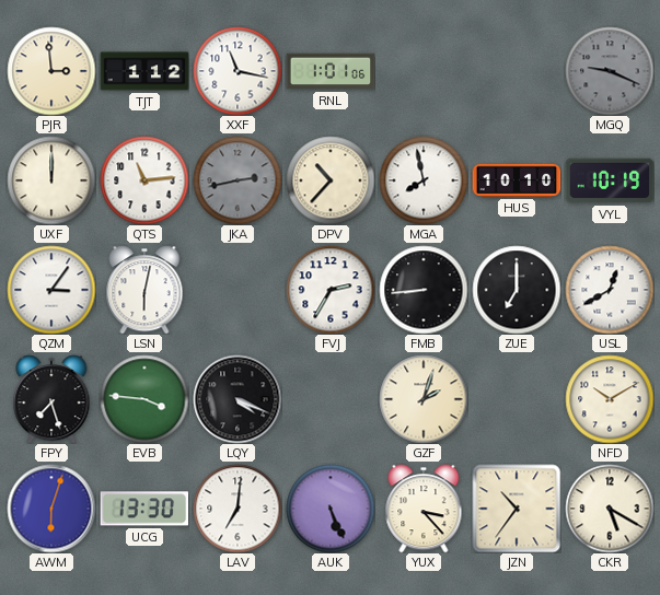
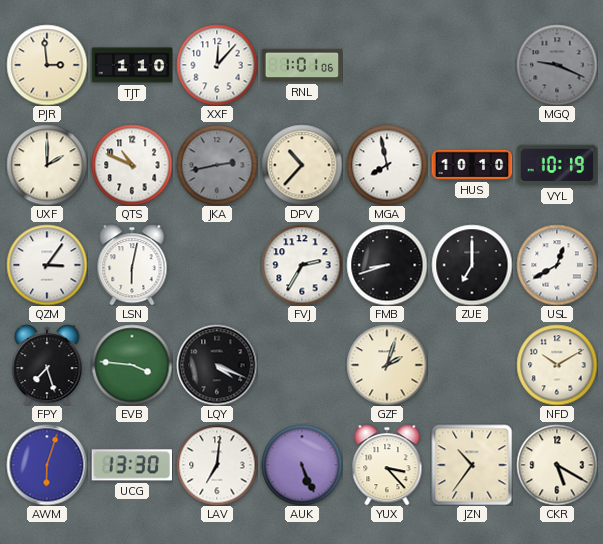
TJT: 1:12 -> 1:10
XXF: 11:17 -> 12:07
UXF: 12:00 -> 2:00
QTS: 11:14 -> 10:49
FMB: 8:44 -> 8:42
